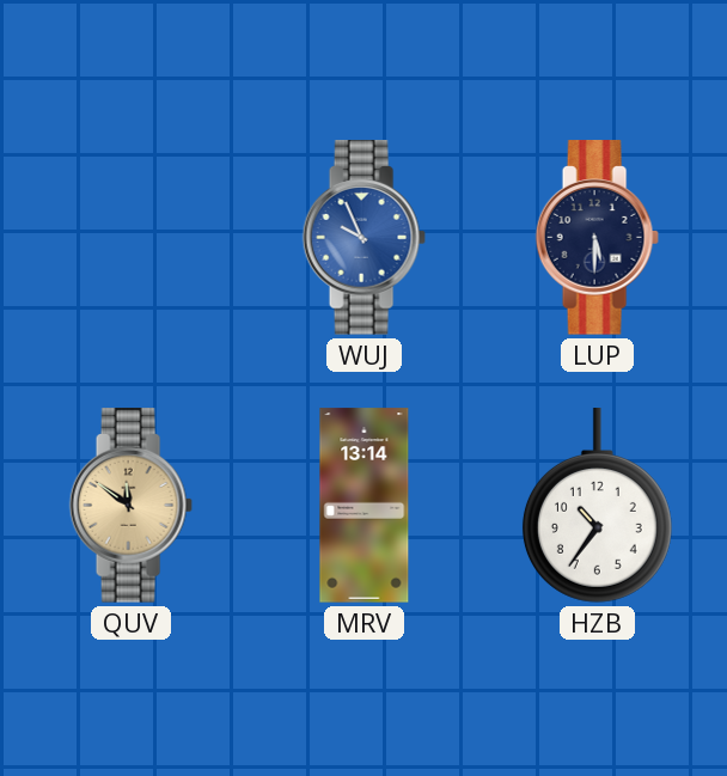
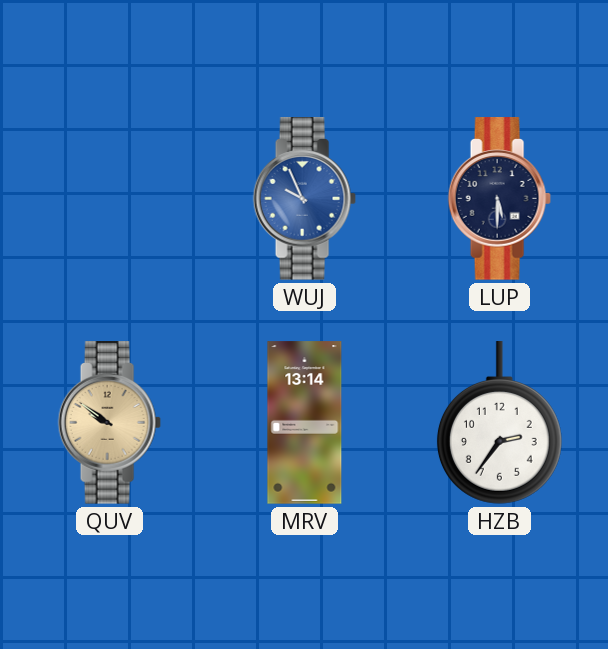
QUV: 11:51 -> 9:51
HZB: 10:36 -> 2:36
